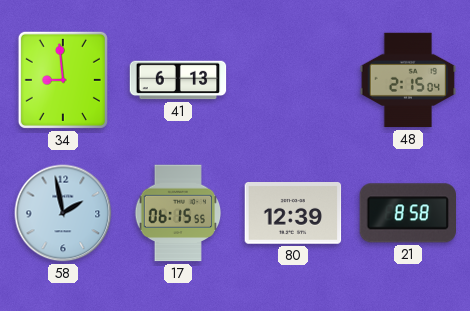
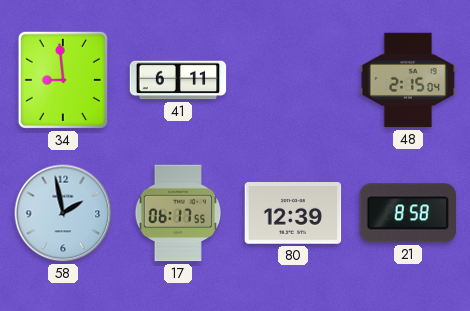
41: 6:13 -> 6:11
17: 06:15 -> 06:17
